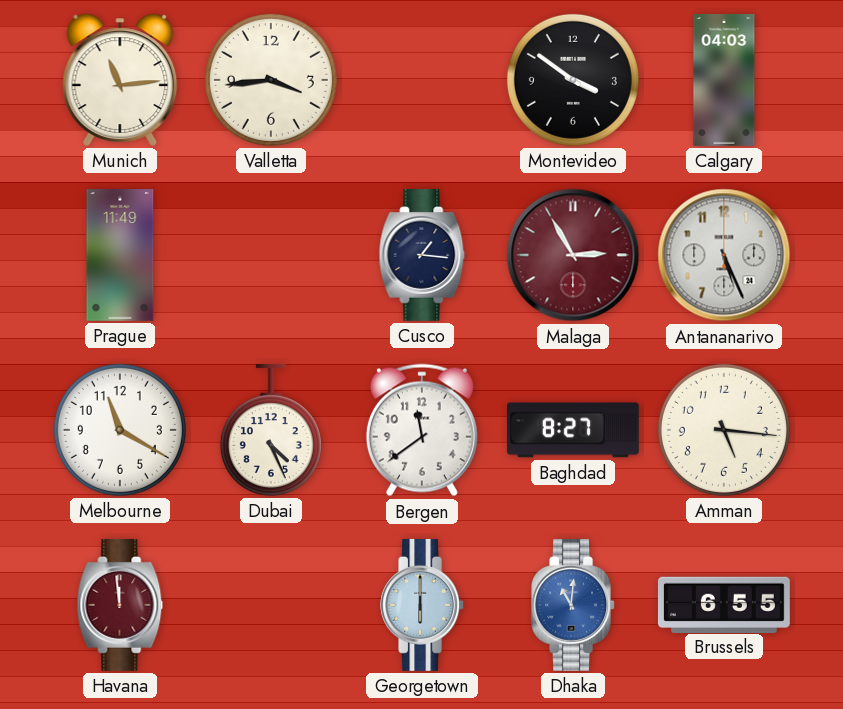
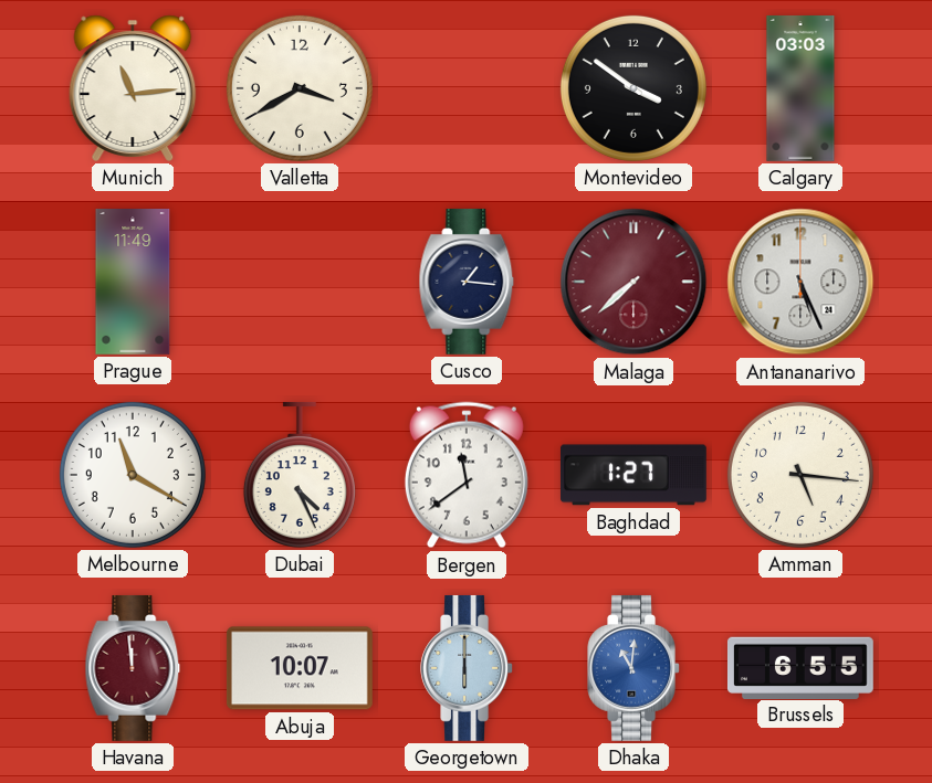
Valletta: 3:44 -> 3:40
Calgary: 04:03 -> 03:03
Malaga: 2:55 -> 7:38
Baghdad: 8:27 -> 1:27
Abuja: none -> 10:07
